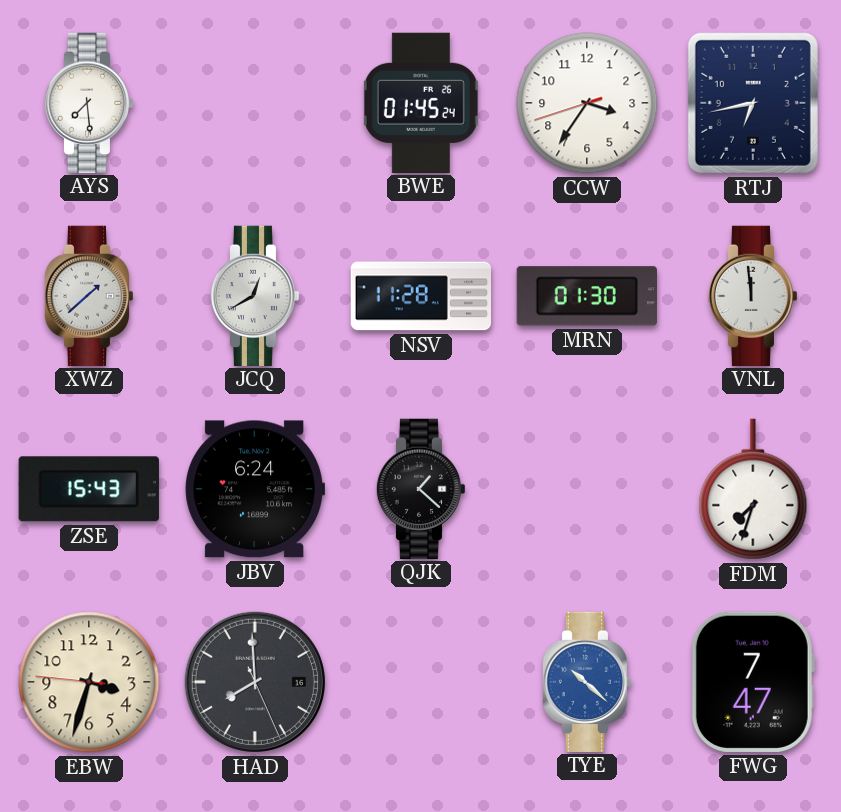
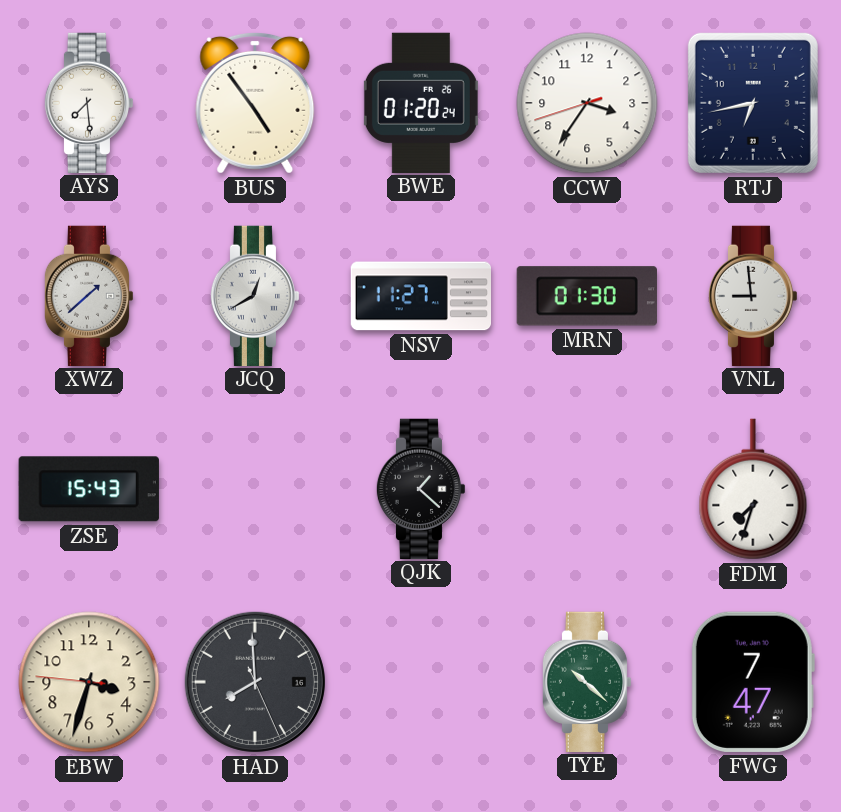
BUS: none -> 4:54
BWE: 01:45 -> 01:20
NSV: 11:28 -> 11:27
VNL: 11:59 -> 8:59
JBV: 6:24 -> none
TYE dial: blue -> green
